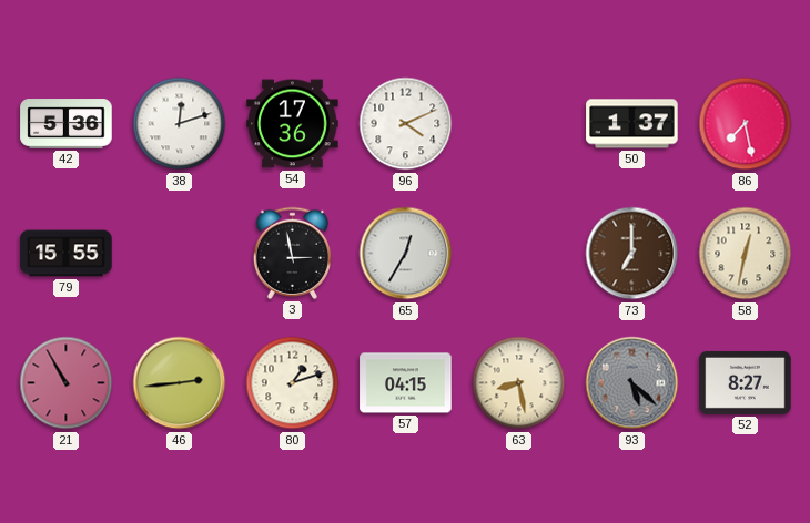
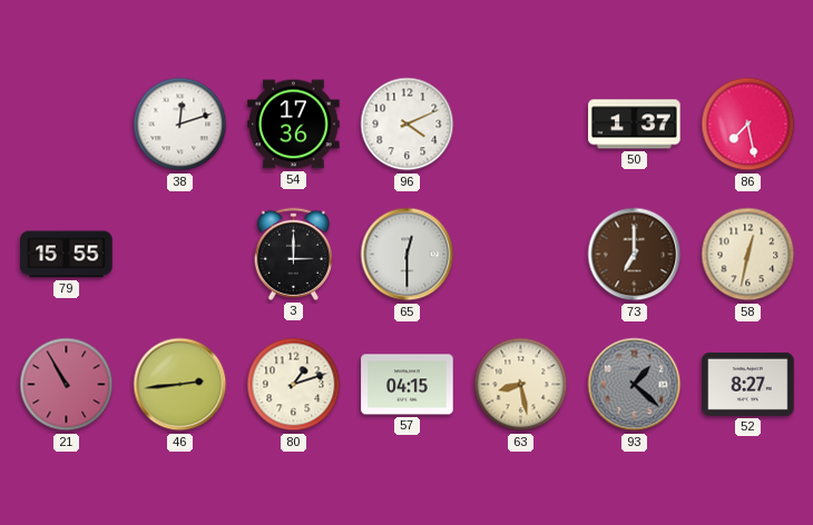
42: 5:36 -> none
3: 2:58 -> 3:00
65: 12:35 -> 12:30
93: 5:22 -> 1:22
